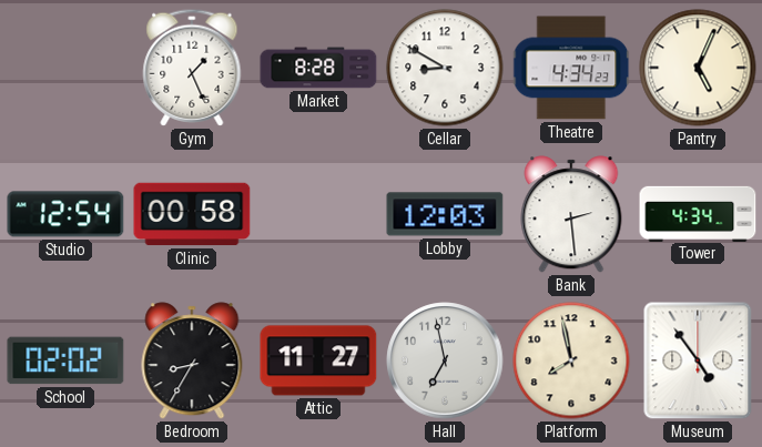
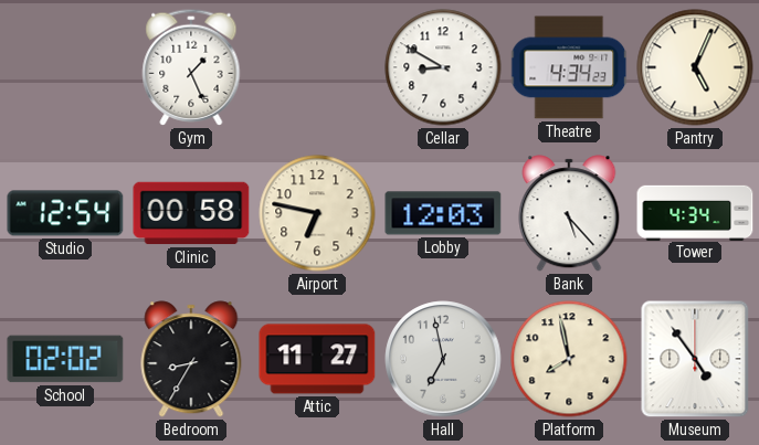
Market: 8:28 -> none
Airport: none -> 6:47
Bank: 2:29 -> 5:23
